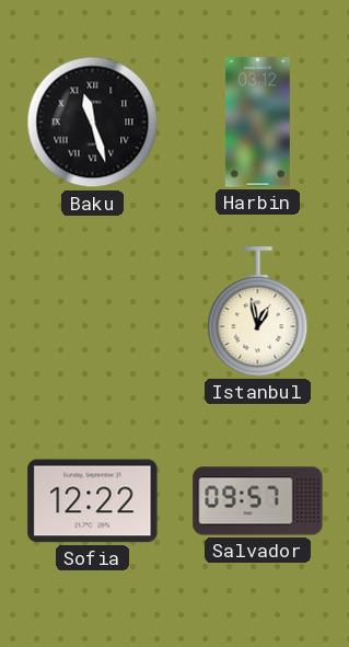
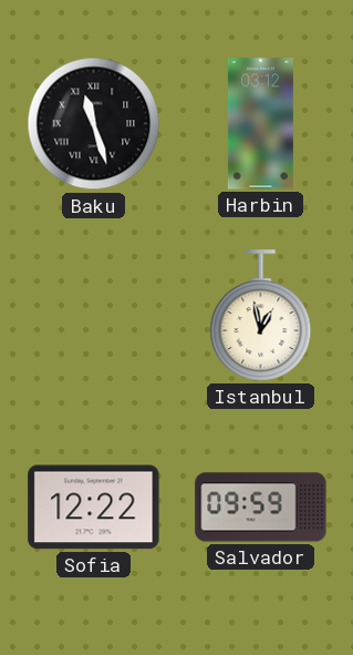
Salvador: 09:57 -> 09:59
